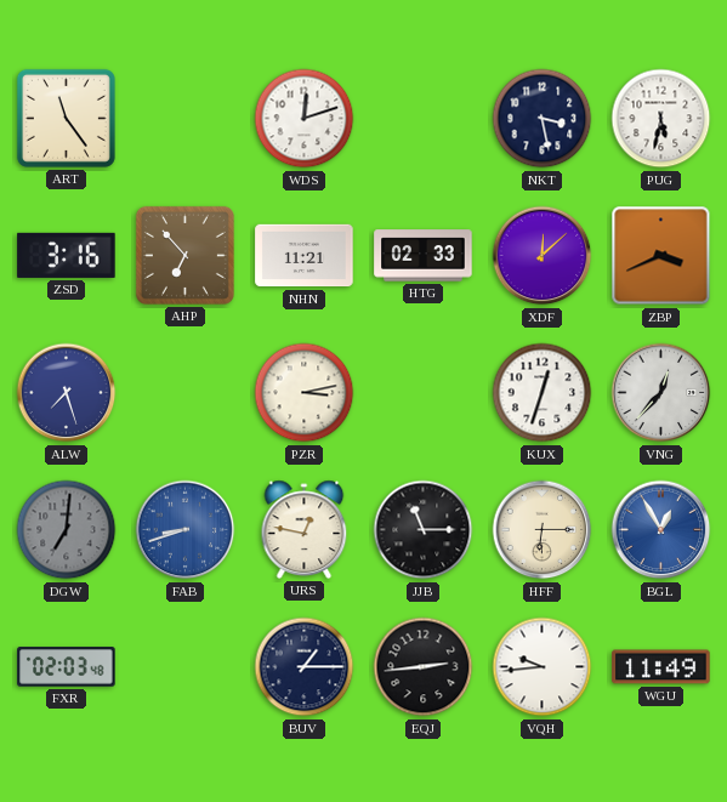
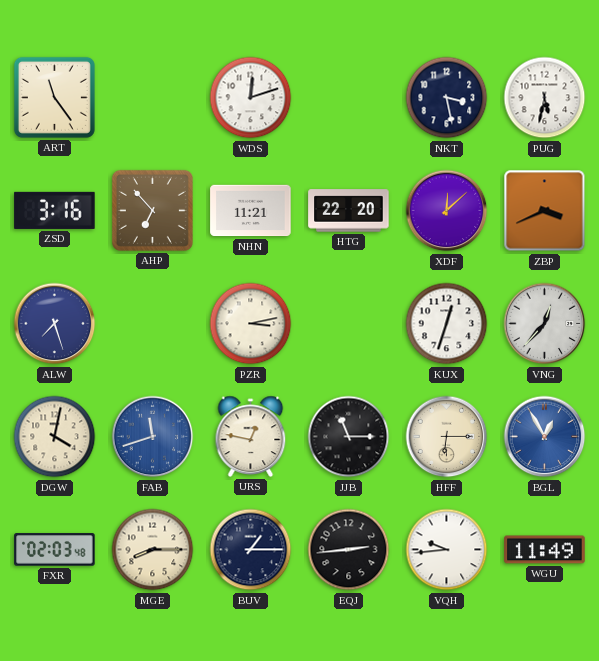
HTG: 02:33 -> 22:20
DGW: 7:01 -> 4:02
DGW dial: grey -> cream
FAB: 8:42 -> 11:42
MGE: none -> 8:15
